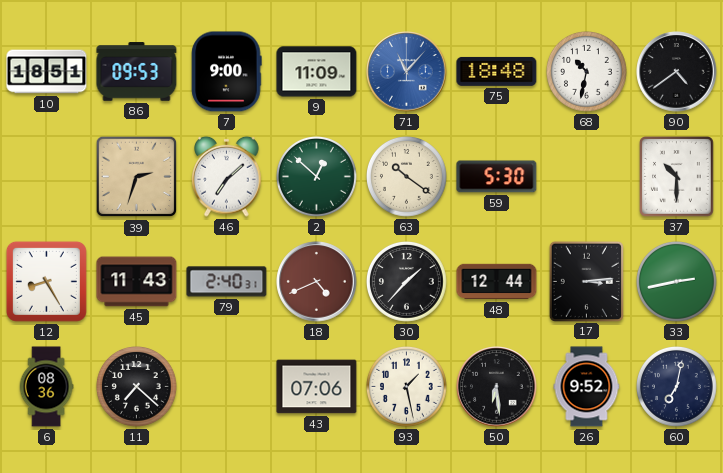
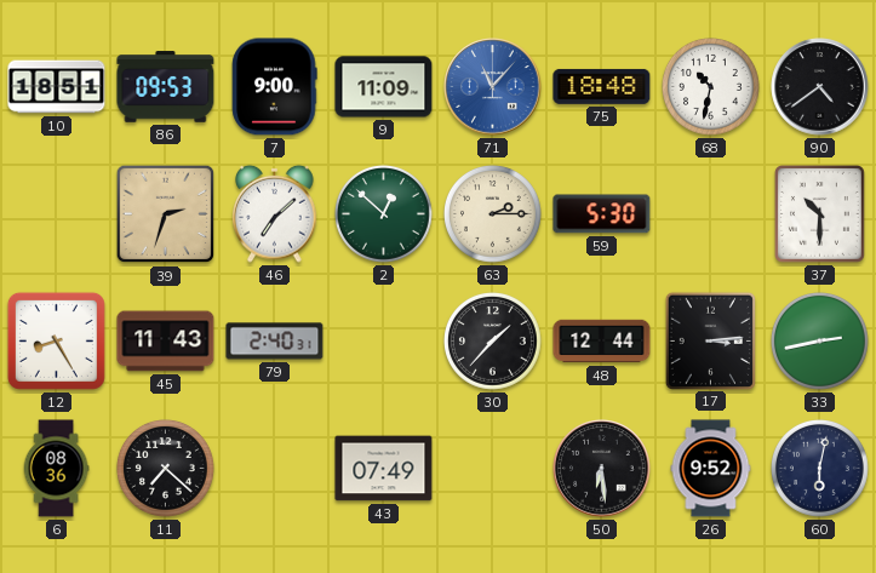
63: 10:21 -> 2:15
18: 4:41 -> none
43: 07:06 -> 07:49
93: 1:28 -> none
60: 7:02 -> 6:02
